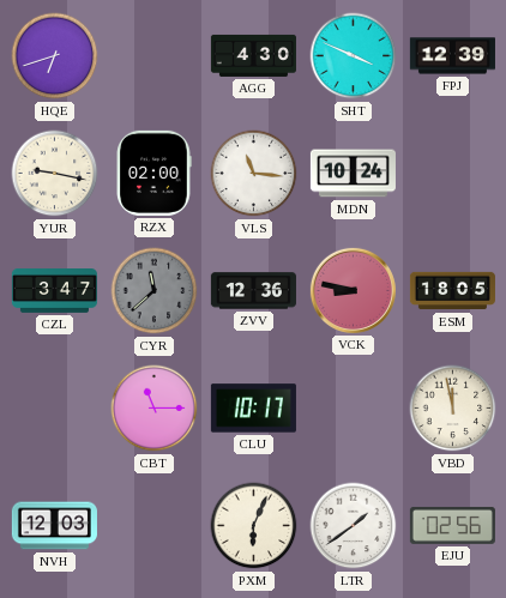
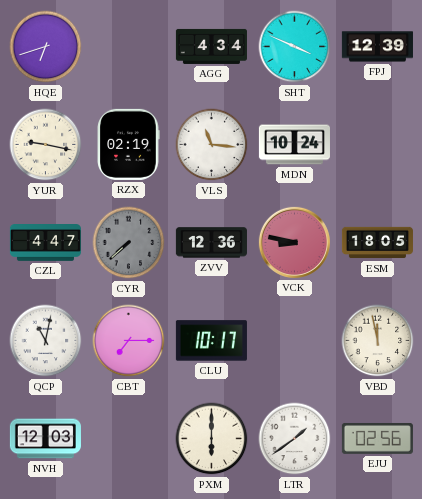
AGG: 4:30 -> 4:34
RZX: 02:00 -> 02:19
CZL: 3:47 -> 4:47
CYR: 11:38 -> 7:38
QCP: none -> 11:02
CBT: 11:15 -> 7:15
PXM: 6:04 -> 6:00
